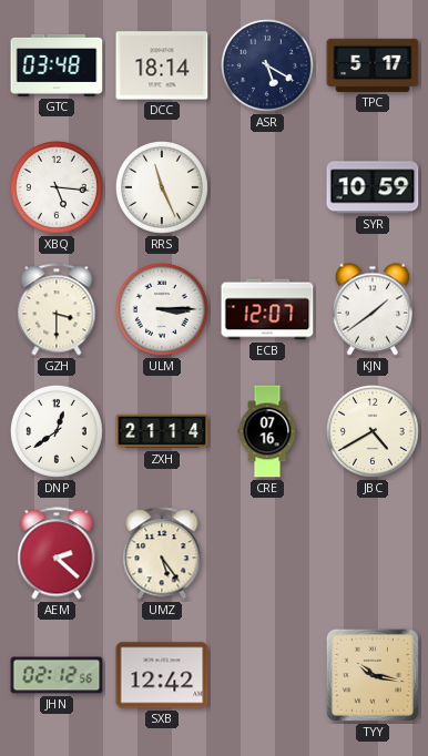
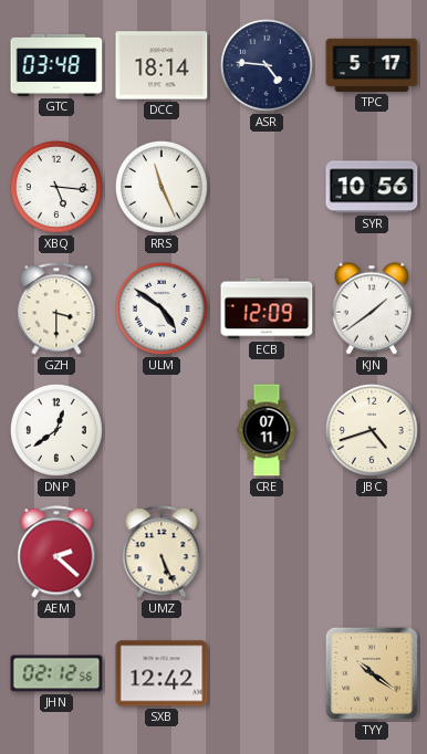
ASR: 5:20 -> 4:46
SYR: 10:59 -> 10:56
ULM: 3:15 -> 4:51
ECB: 12:07 -> 12:09
ZXH: 21:14 -> none
CRE: 07:16 -> 07:11
JBC: 4:40 -> 4:42
UMZ: 5:24 -> 5:26
TYY: 10:17 -> 10:21
